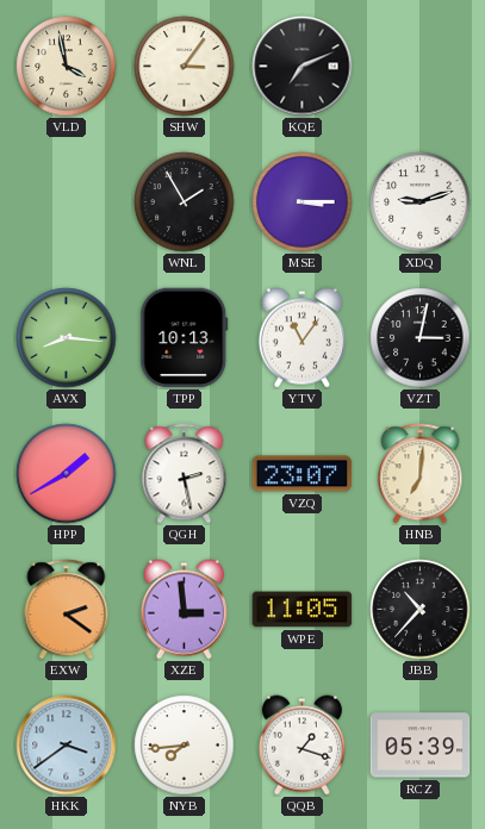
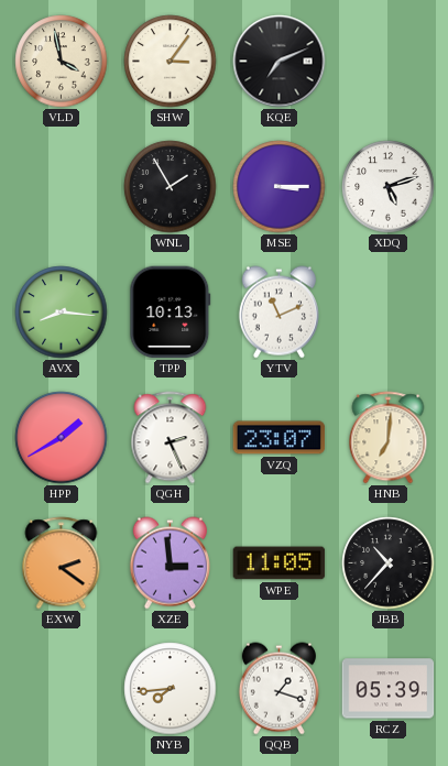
XDQ: 9:12 -> 5:12
YTV: 11:06 -> 11:11
VZT: 3:02 -> none
QGH: 2:28 -> 2:26
HKK: 3:39 -> none
